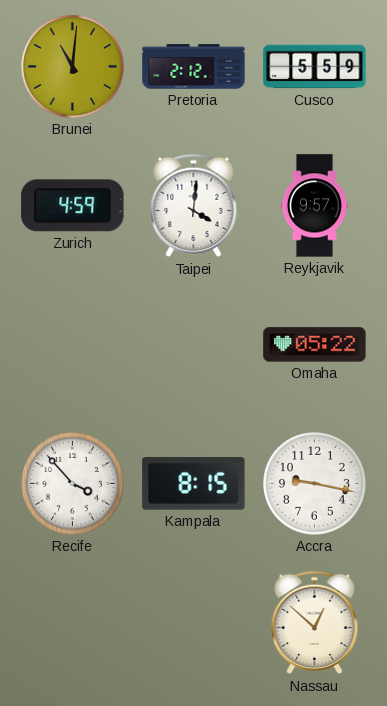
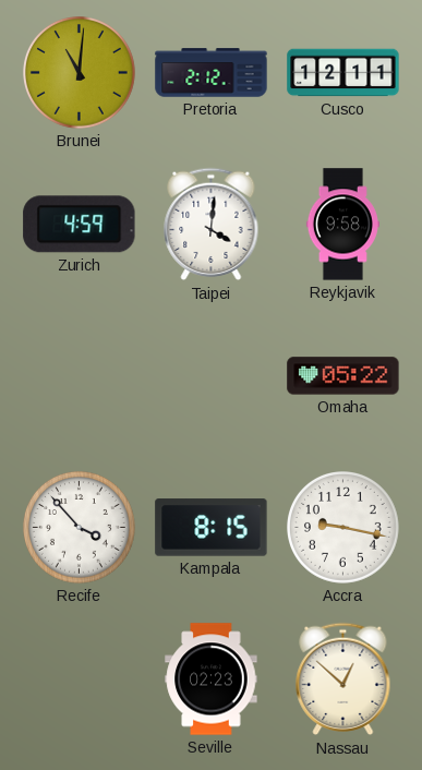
Cusco: 5:59 -> 12:11
Reykjavik: 9:57 -> 9:58
Seville: none -> 02:23
